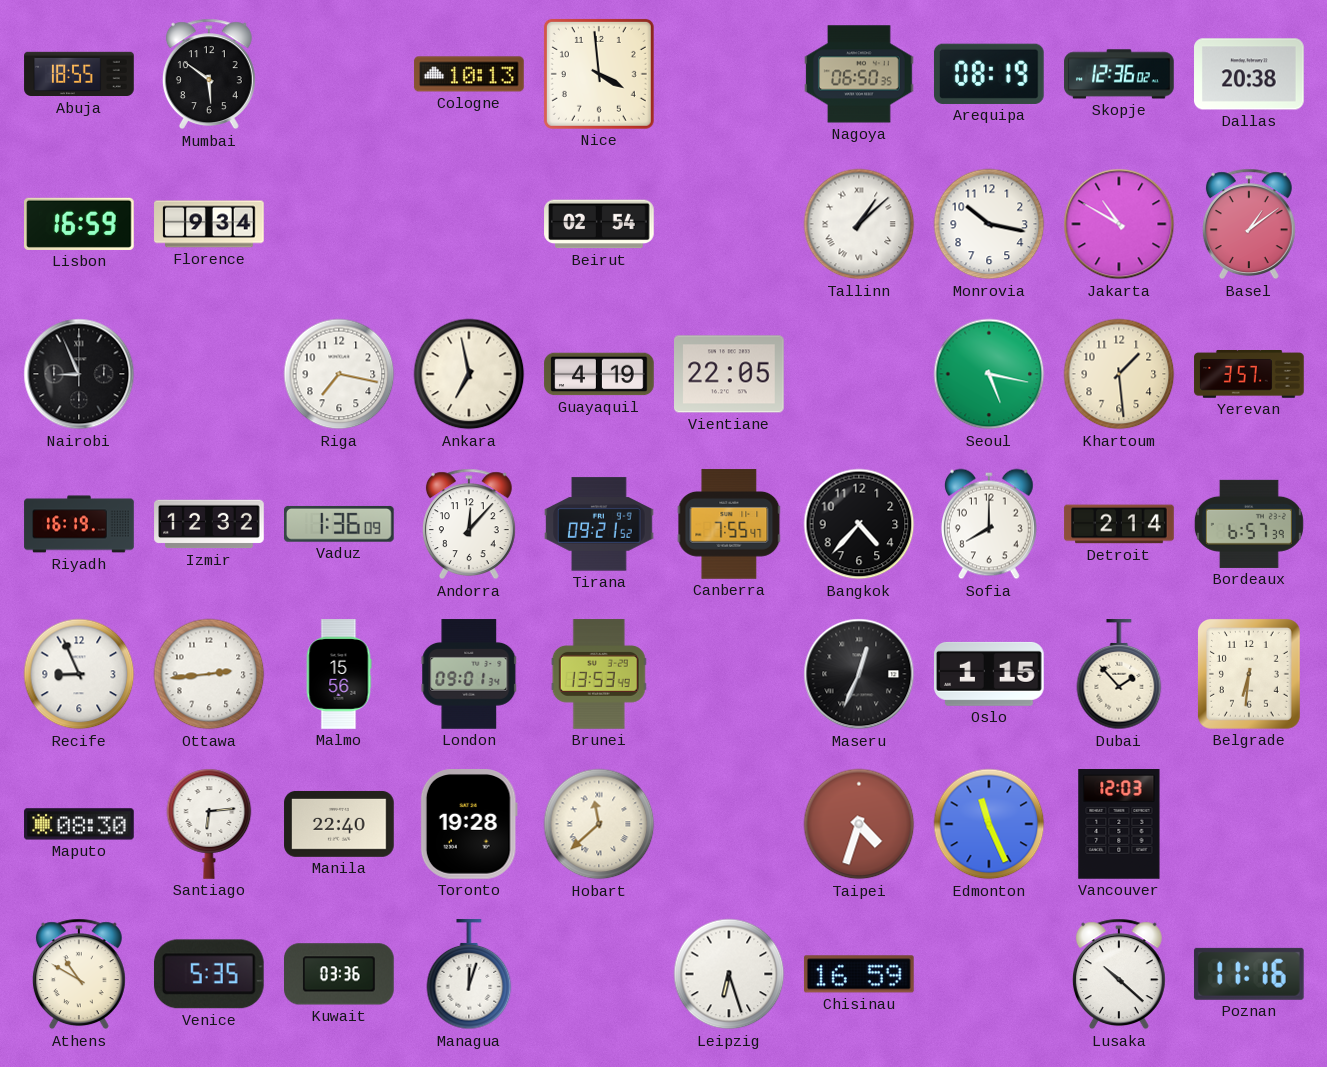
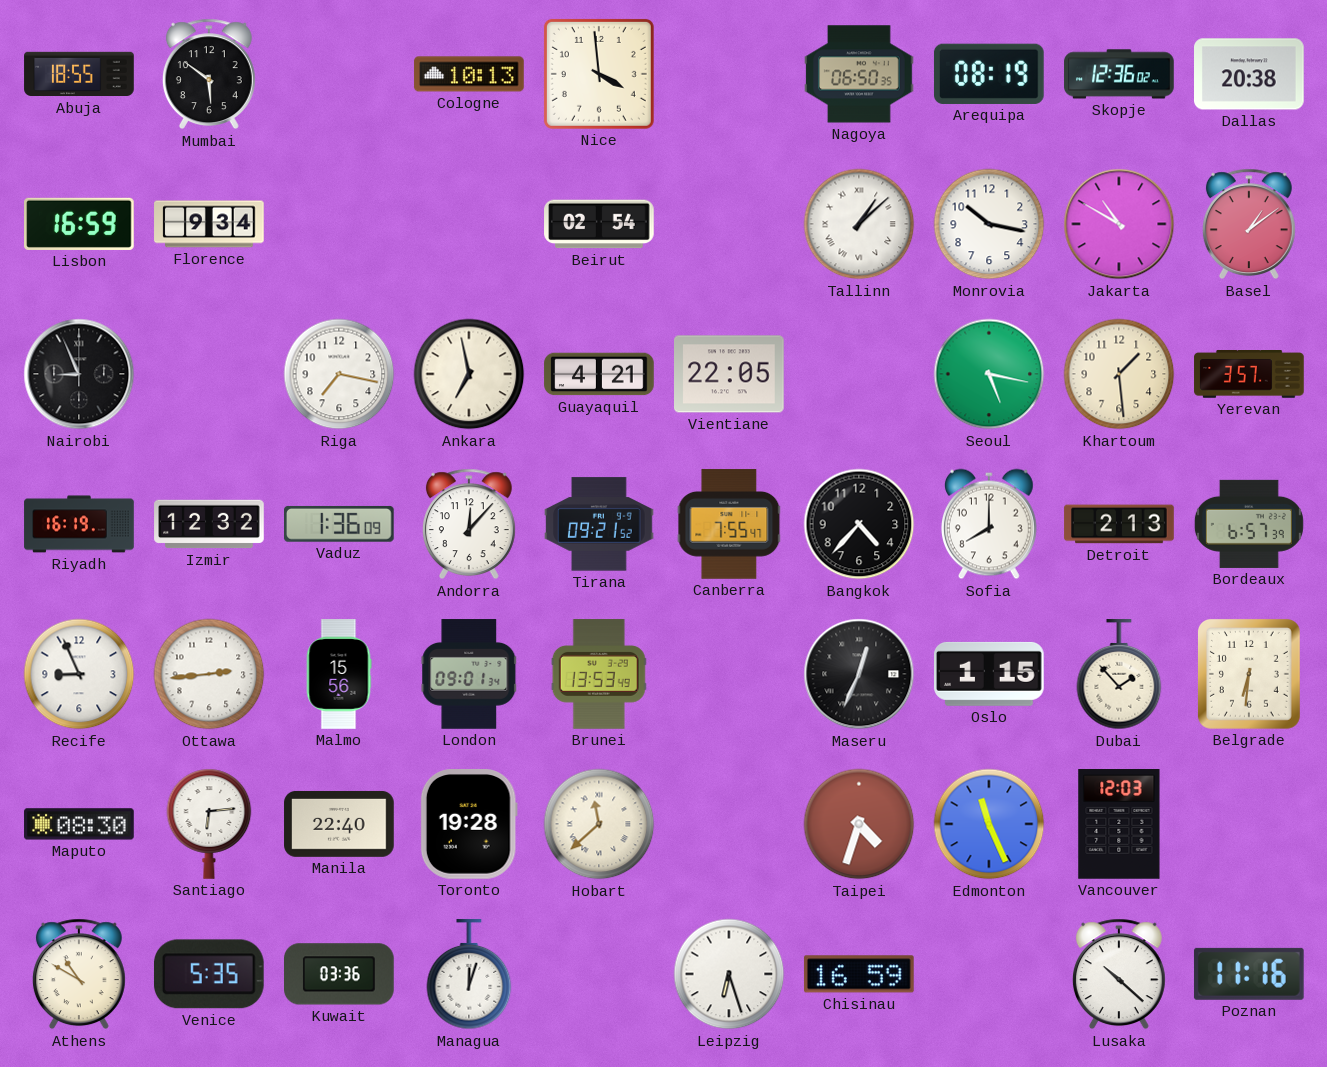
Guayaquil: 4:19 -> 4:21
Detroit: 2:14 -> 2:13
